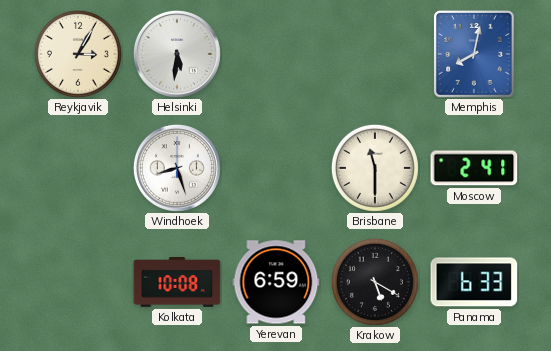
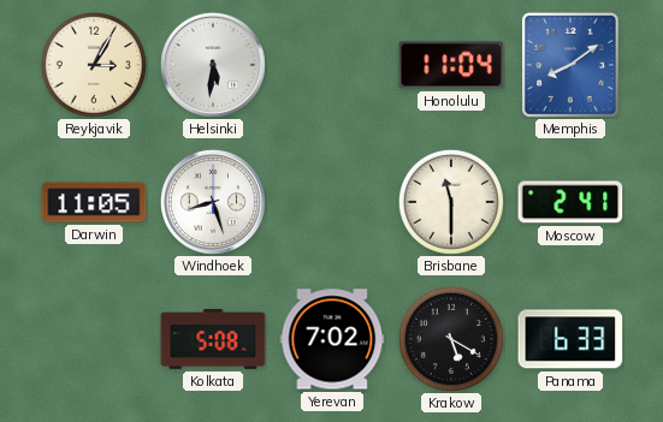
Honolulu: none -> 11:04
Memphis: 8:02 -> 8:09
Darwin: none -> 11:05
Kolkata: 10:08 -> 5:08
Yerevan: 6:59 -> 7:02
